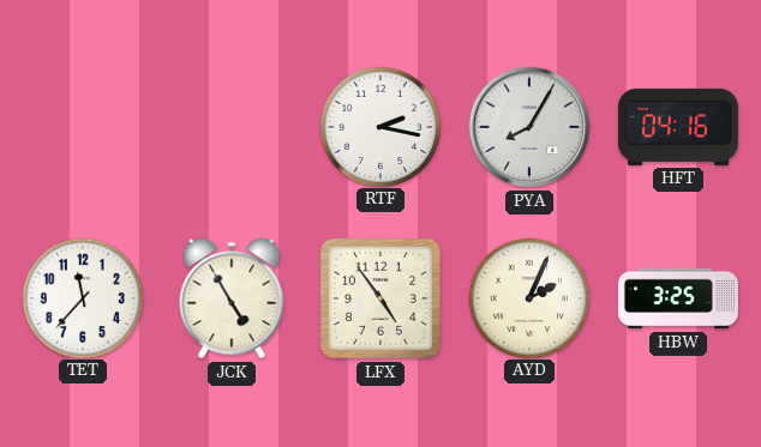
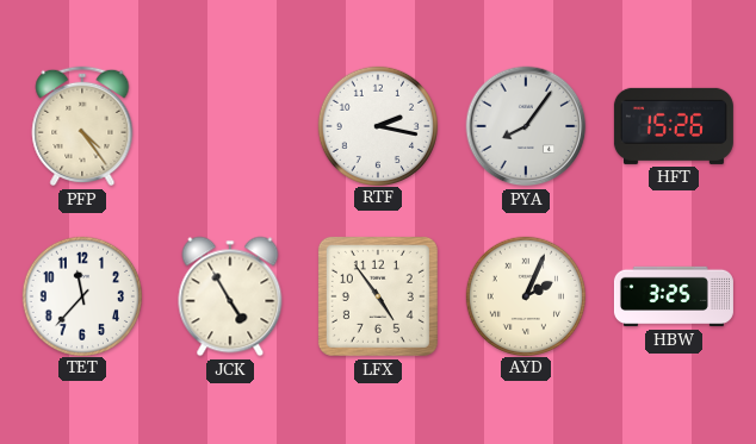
PFP: none -> 4:24
PYA: 8:05 -> 8:06
HFT: 04:16 -> 15:26
